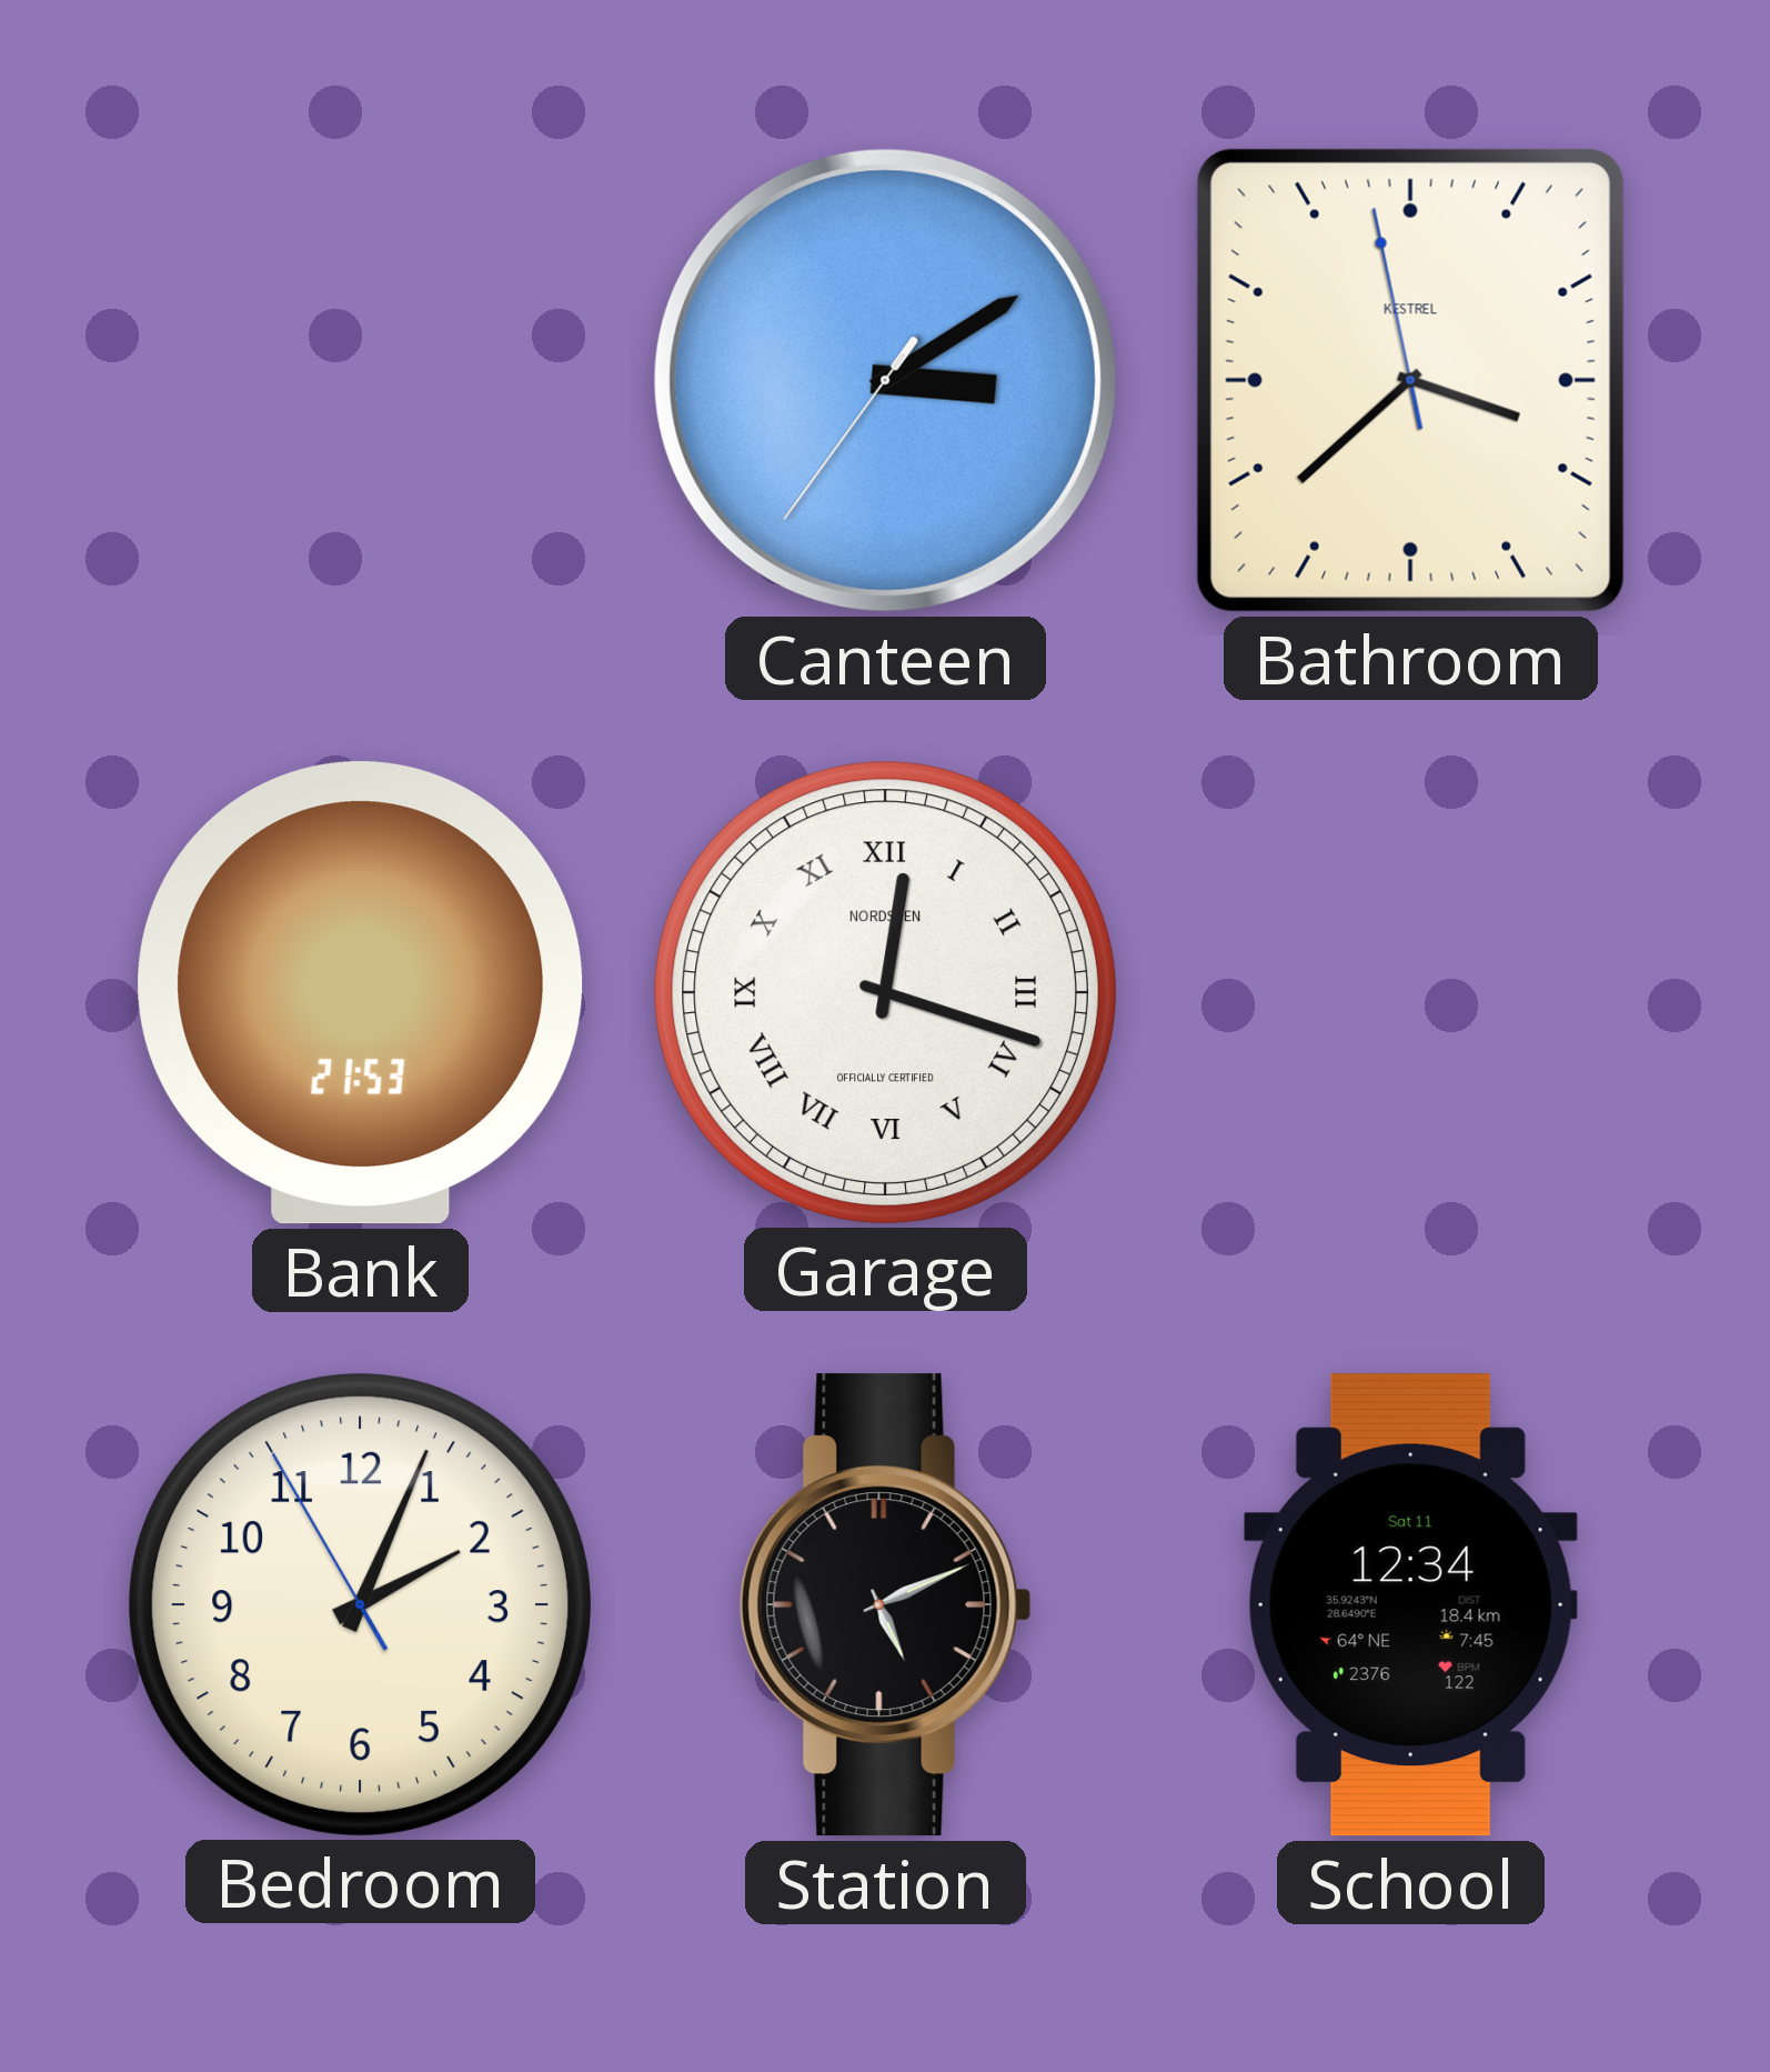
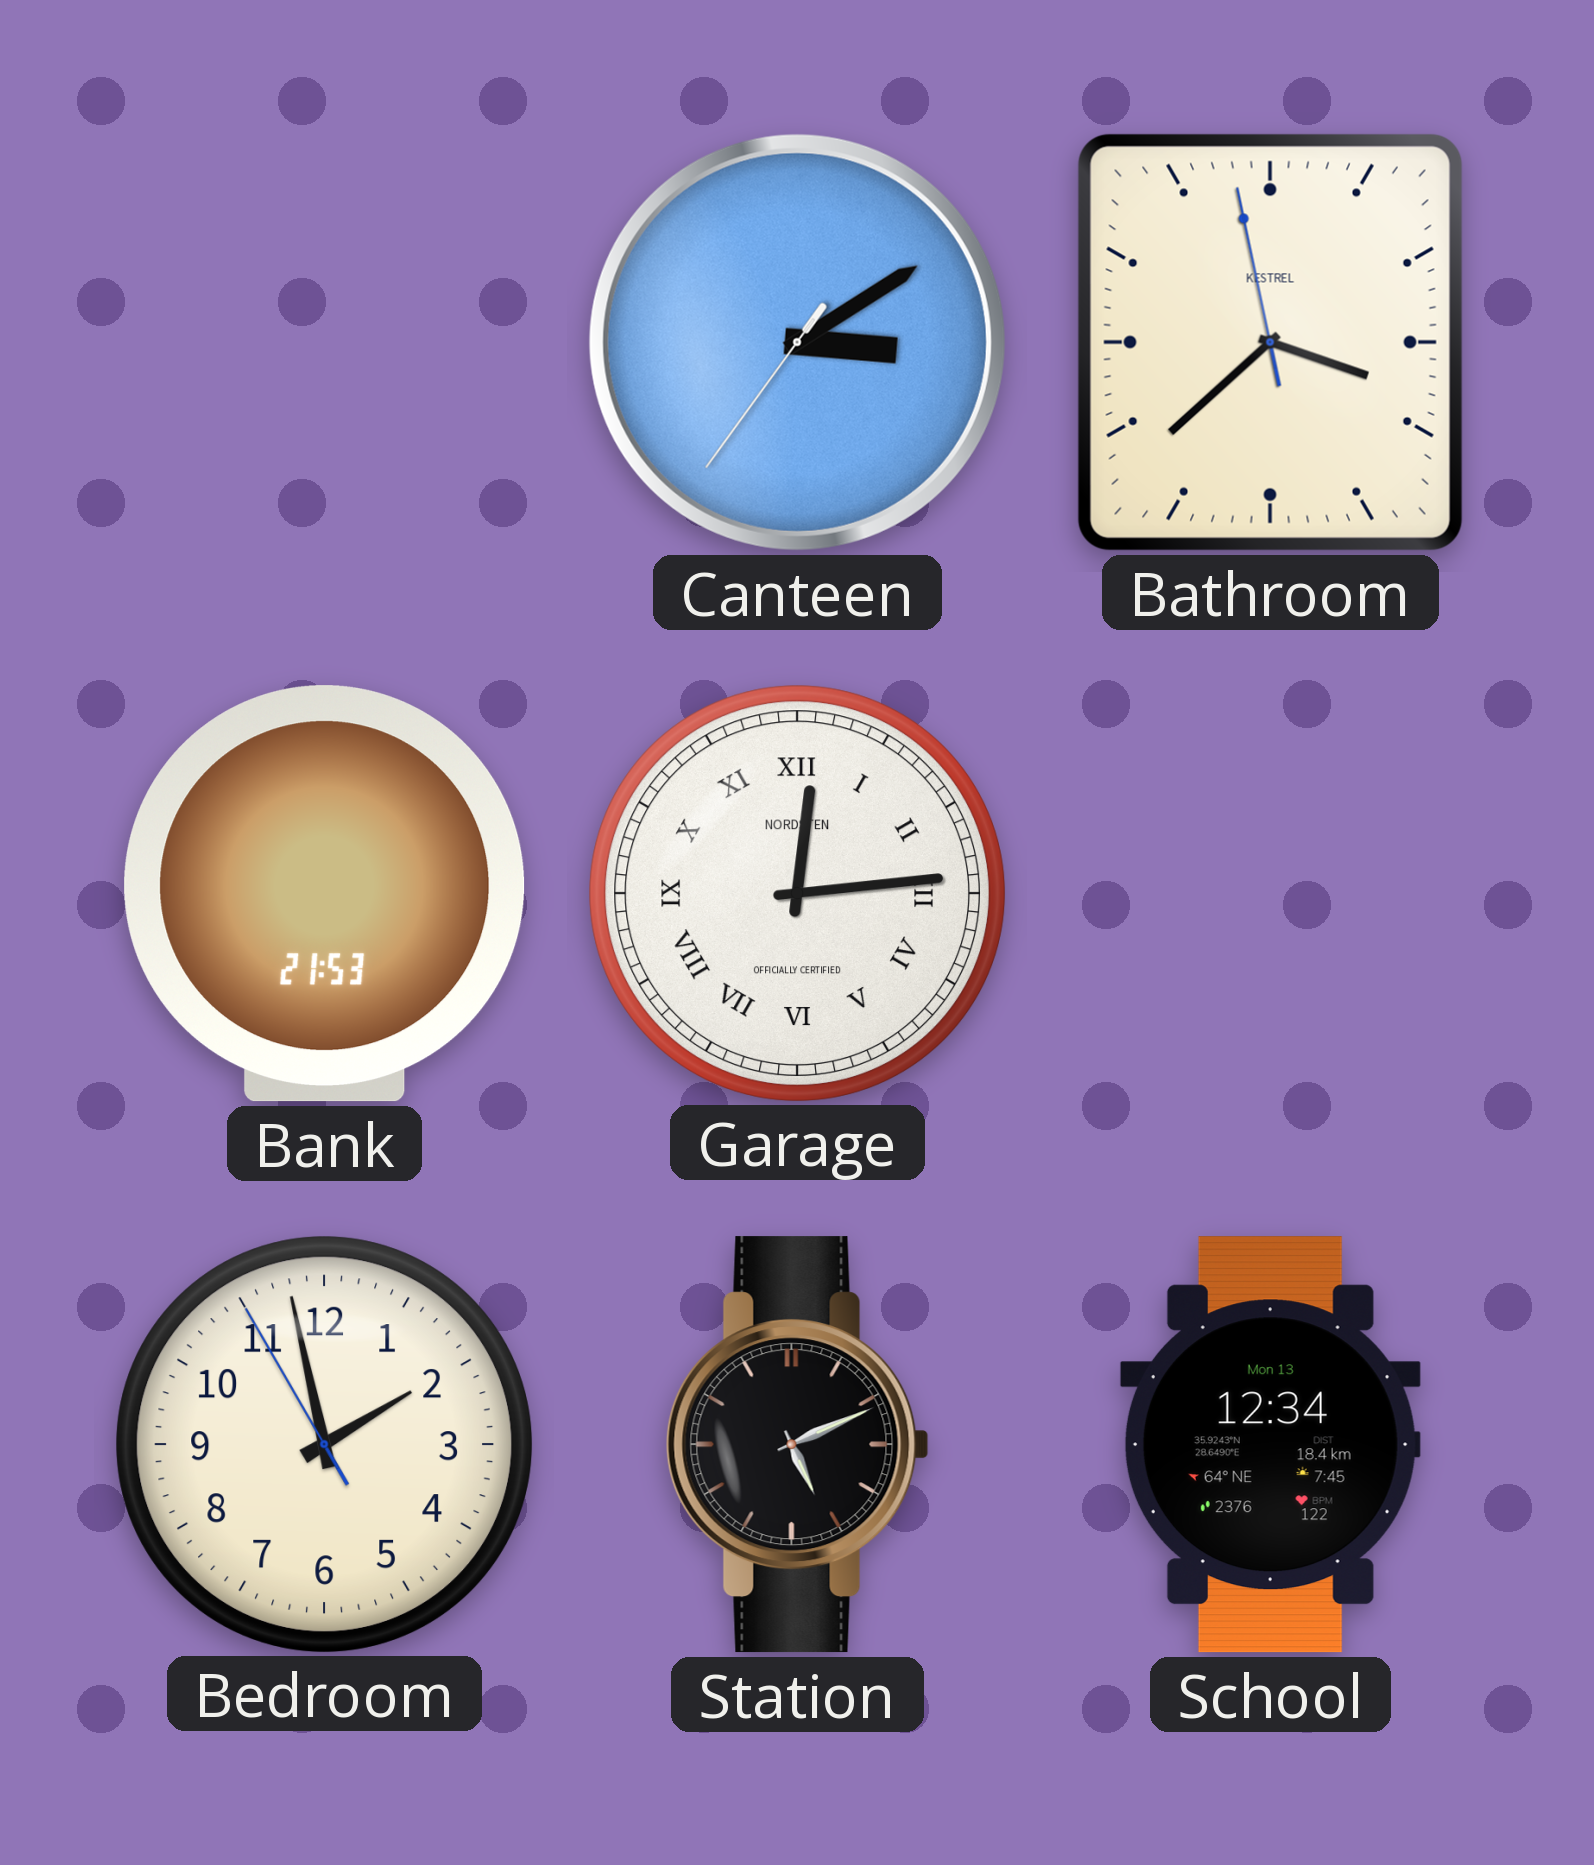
Garage: 12:18 -> 12:14
Bedroom: 2:03 -> 1:57
School date: Sat 11 -> Mon 13
